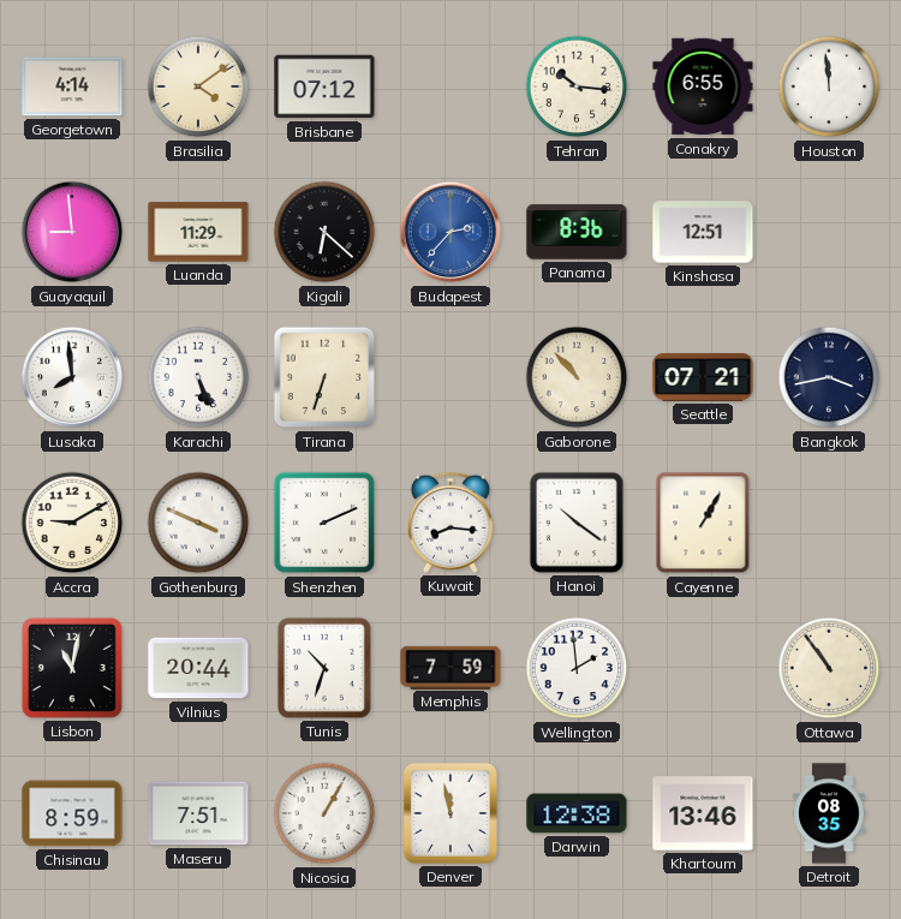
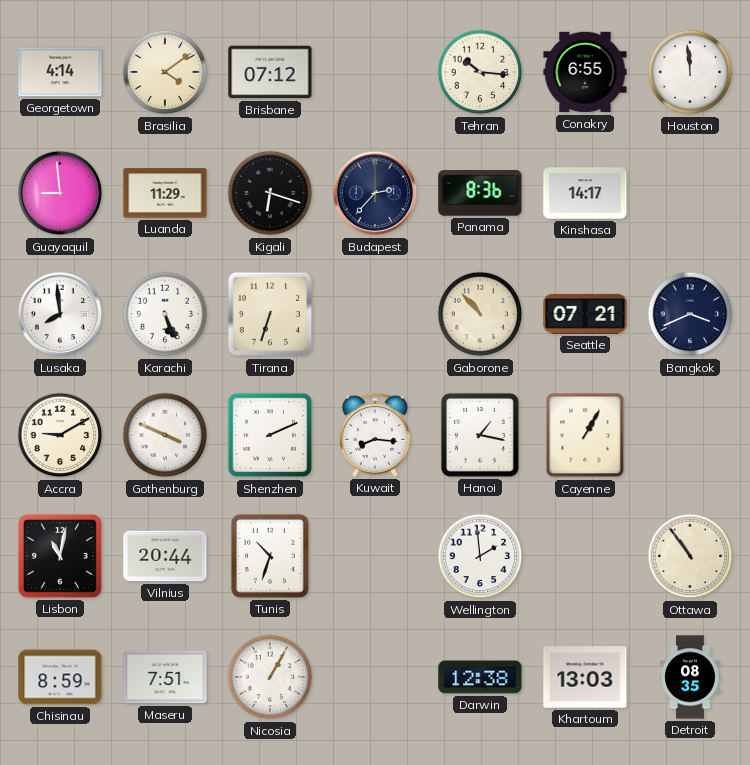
Kigali: 6:22 -> 6:18
Budapest dial: blue -> navy
Kinshasa: 12:51 -> 14:17
Bangkok: 3:43 -> 3:41
Hanoi: 10:21 -> 1:17
Memphis: 7:59 -> none
Denver: 11:58 -> none
Khartoum: 13:46 -> 13:03
